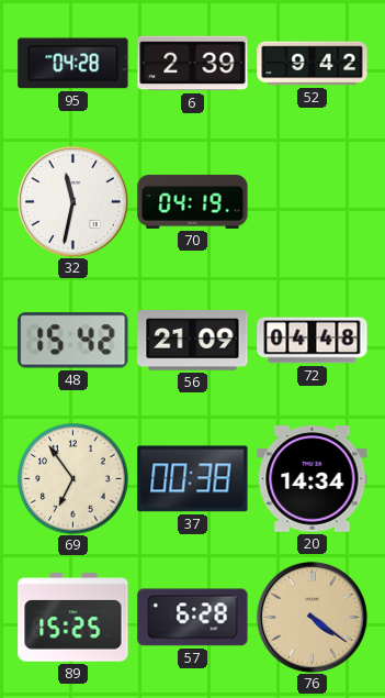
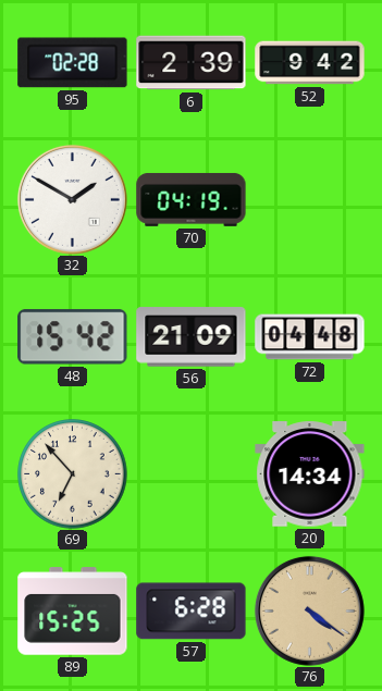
95: 04:28 -> 02:28
32: 11:32 -> 1:50
69: 6:54 -> 6:53
37: 00:38 -> none
